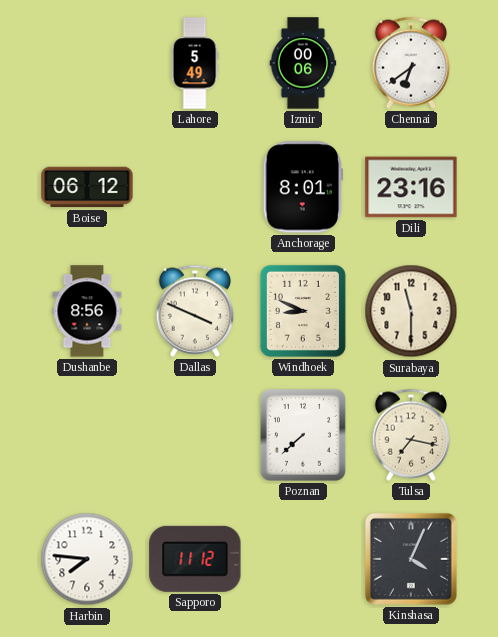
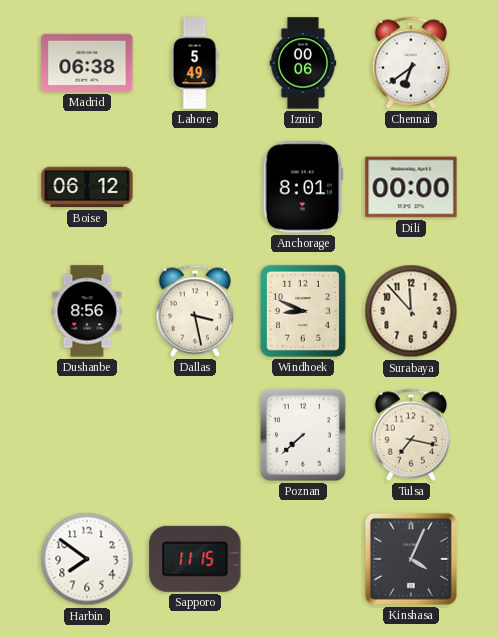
Madrid: none -> 06:38
Dili: 23:16 -> 00:00
Dallas: 3:49 -> 3:28
Surabaya: 11:30 -> 11:53
Harbin: 7:46 -> 7:51
Sapporo: 11:12 -> 11:15
